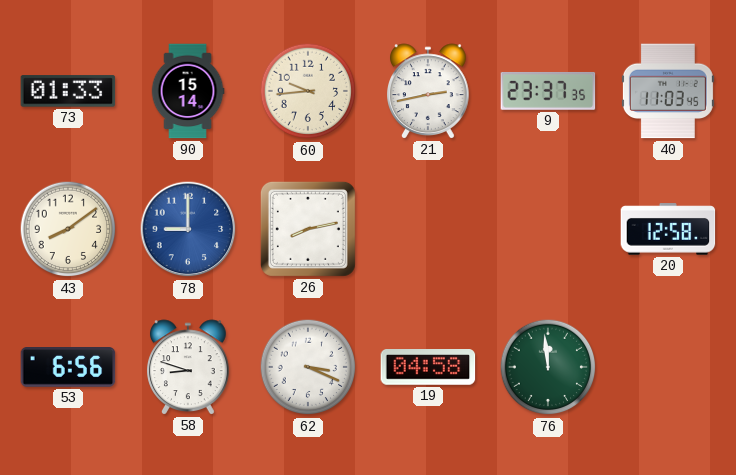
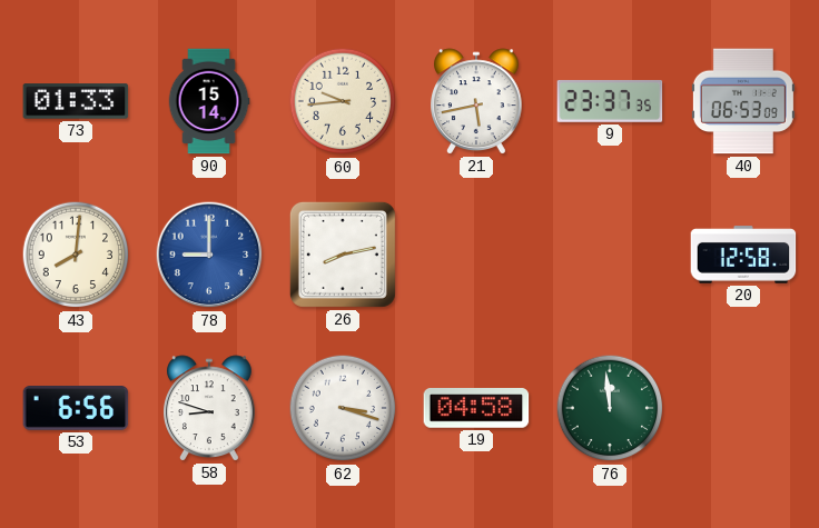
21: 2:43 -> 5:43
40: 11:03 -> 06:53
43: 8:09 -> 8:01
62: 3:19 -> 3:18
